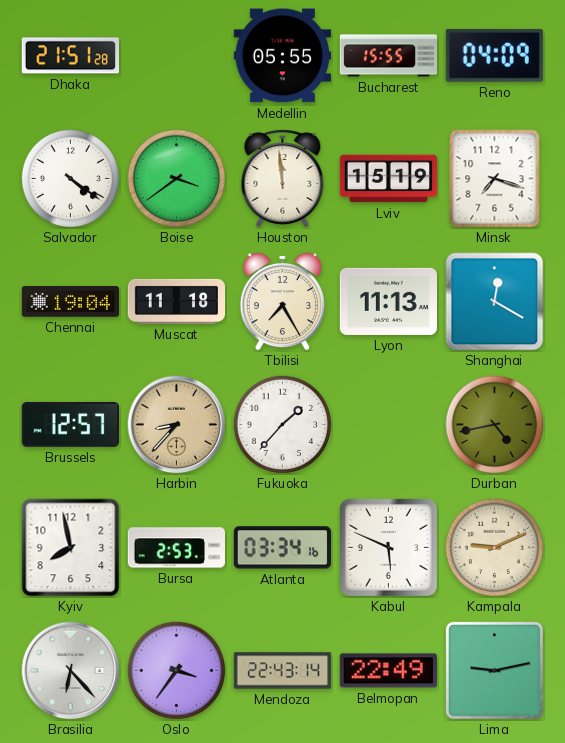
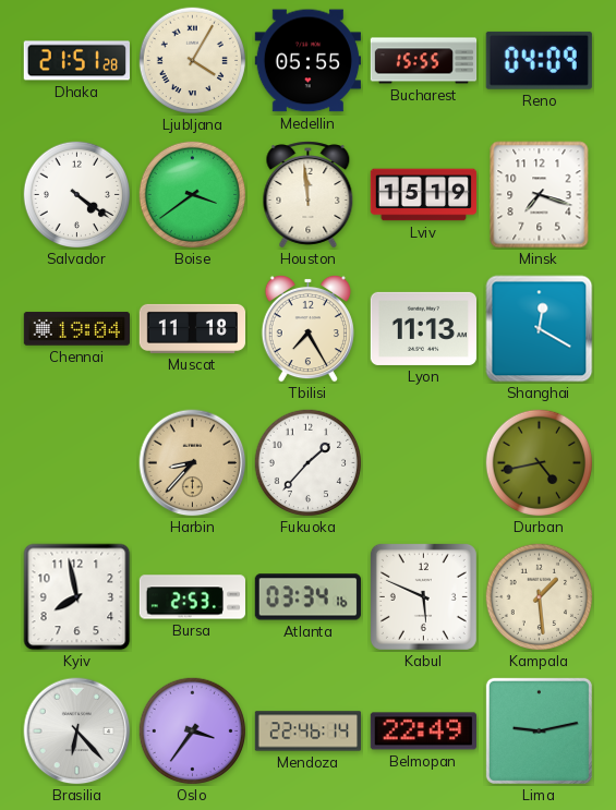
Ljubljana: none -> 4:05
Brussels: 12:57 -> none
Kampala: 9:11 -> 1:29
Mendoza: 22:43 -> 22:46
